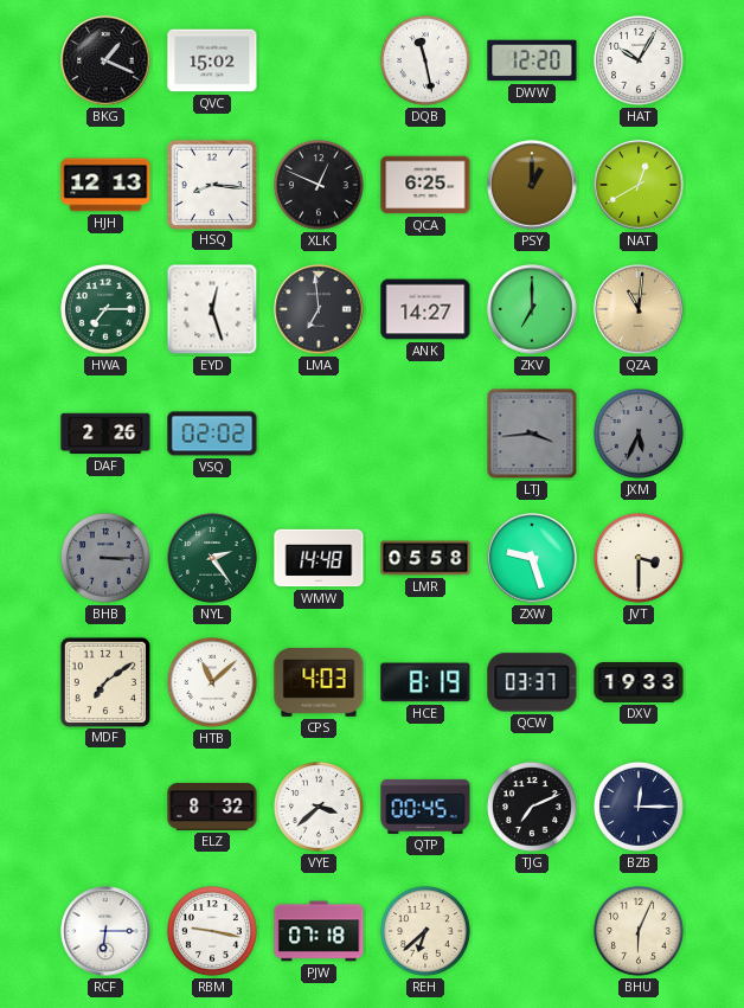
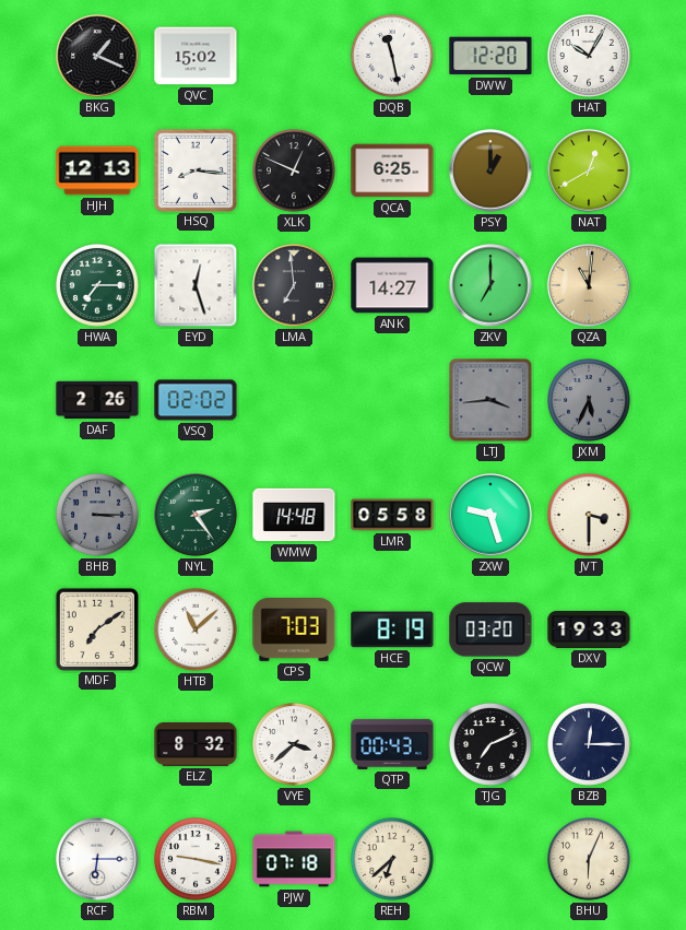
CPS: 4:03 -> 7:03
QCW: 03:37 -> 03:20
QTP: 00:45 -> 00:43
